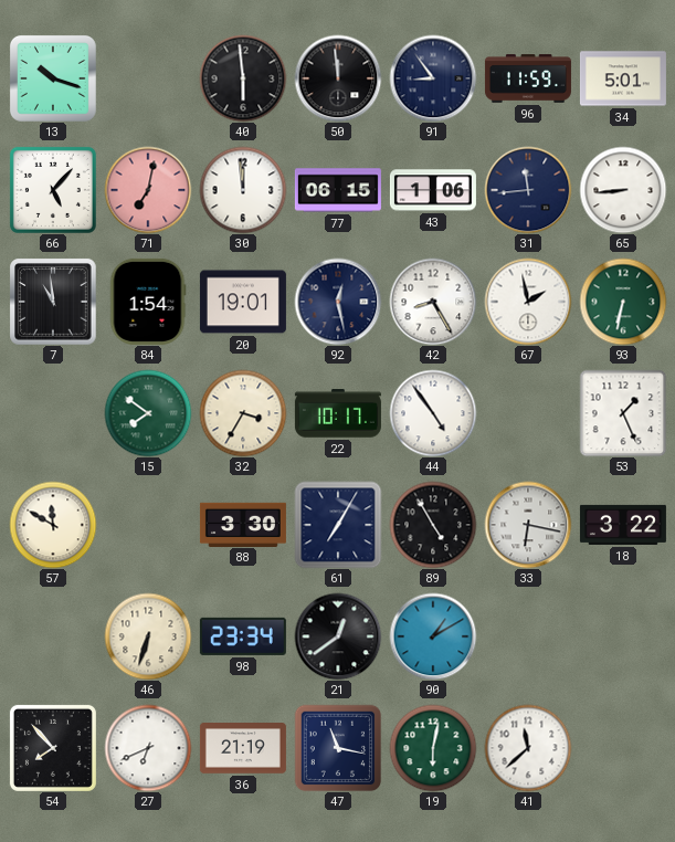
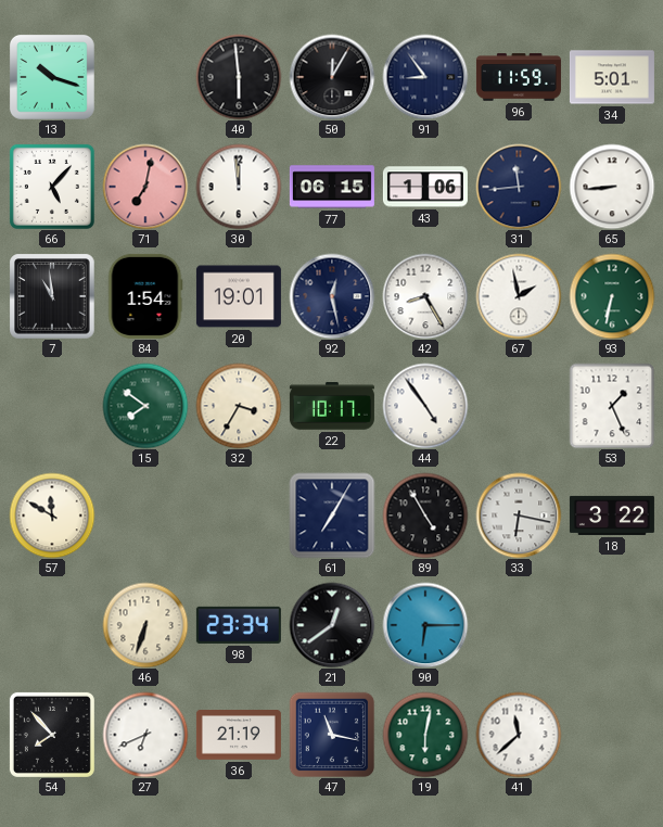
50: 11:59 -> 12:05
88: 3:30 -> none
90: 1:10 -> 6:15
